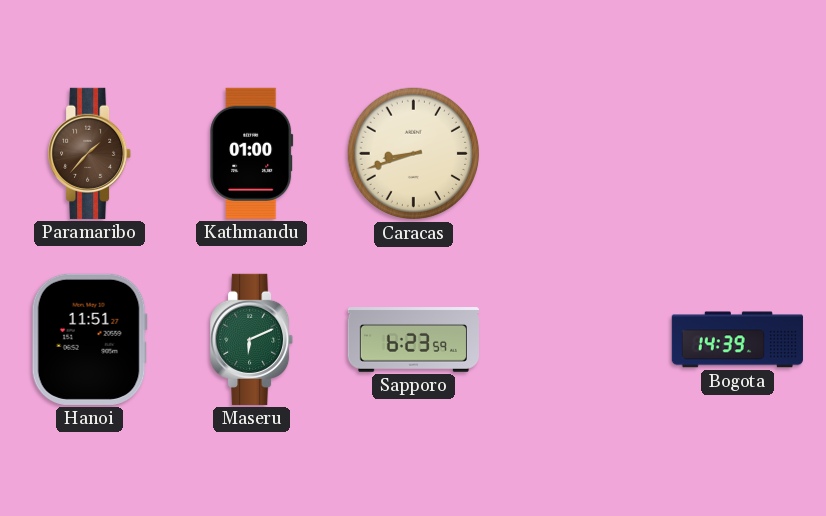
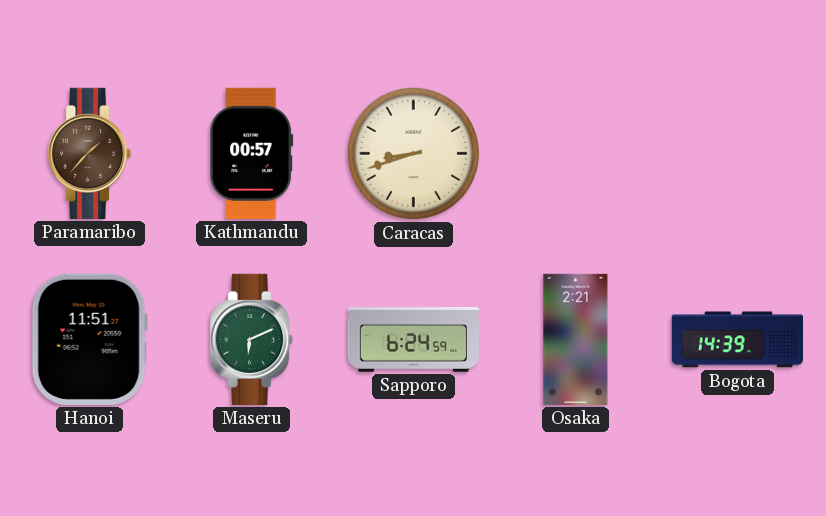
Kathmandu: 01:00 -> 00:57
Sapporo: 6:23 -> 6:24
Osaka: none -> 2:21
